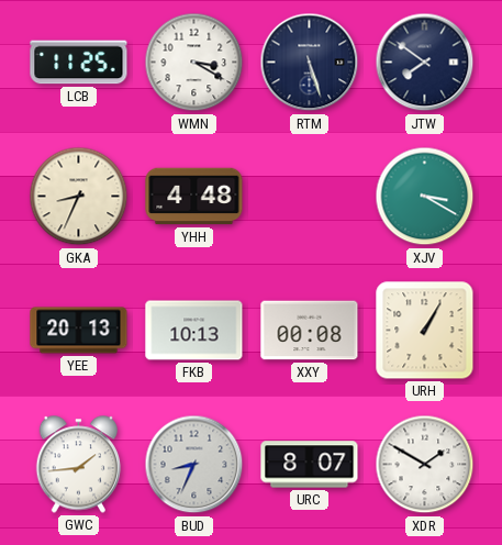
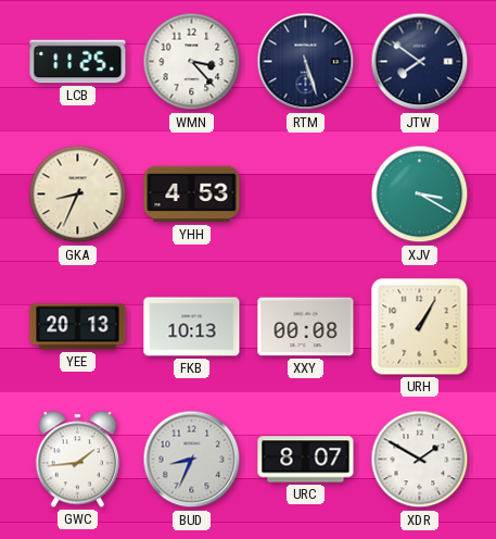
WMN: 3:20 -> 3:23
YHH: 4:48 -> 4:53
